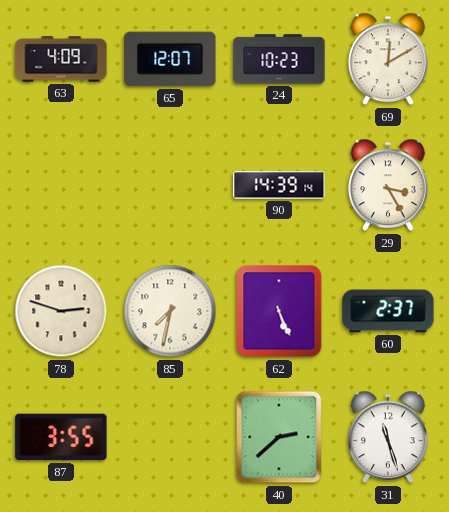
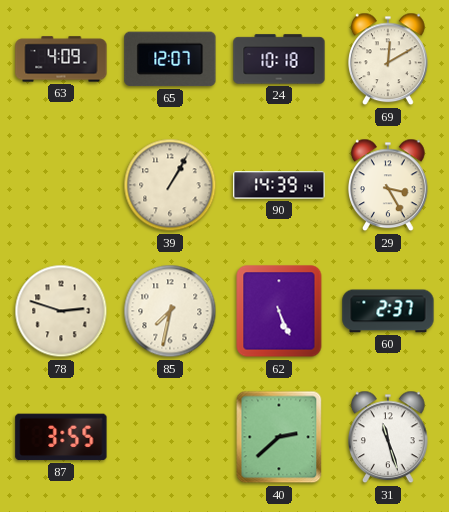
24: 10:23 -> 10:18
39: none -> 1:05
